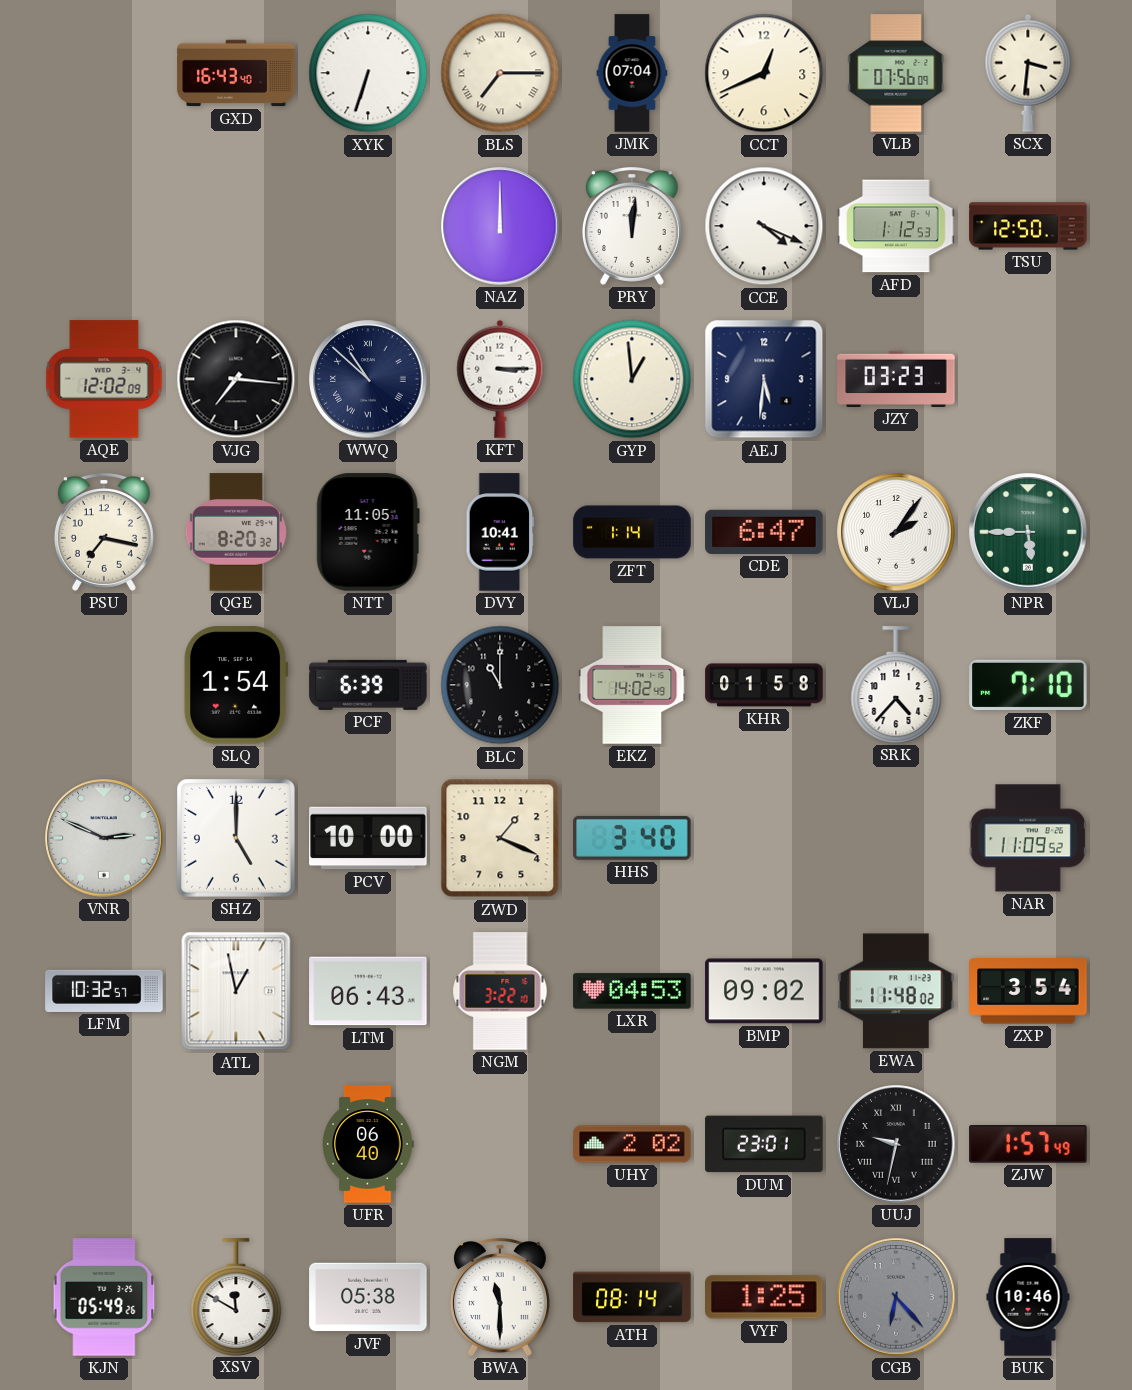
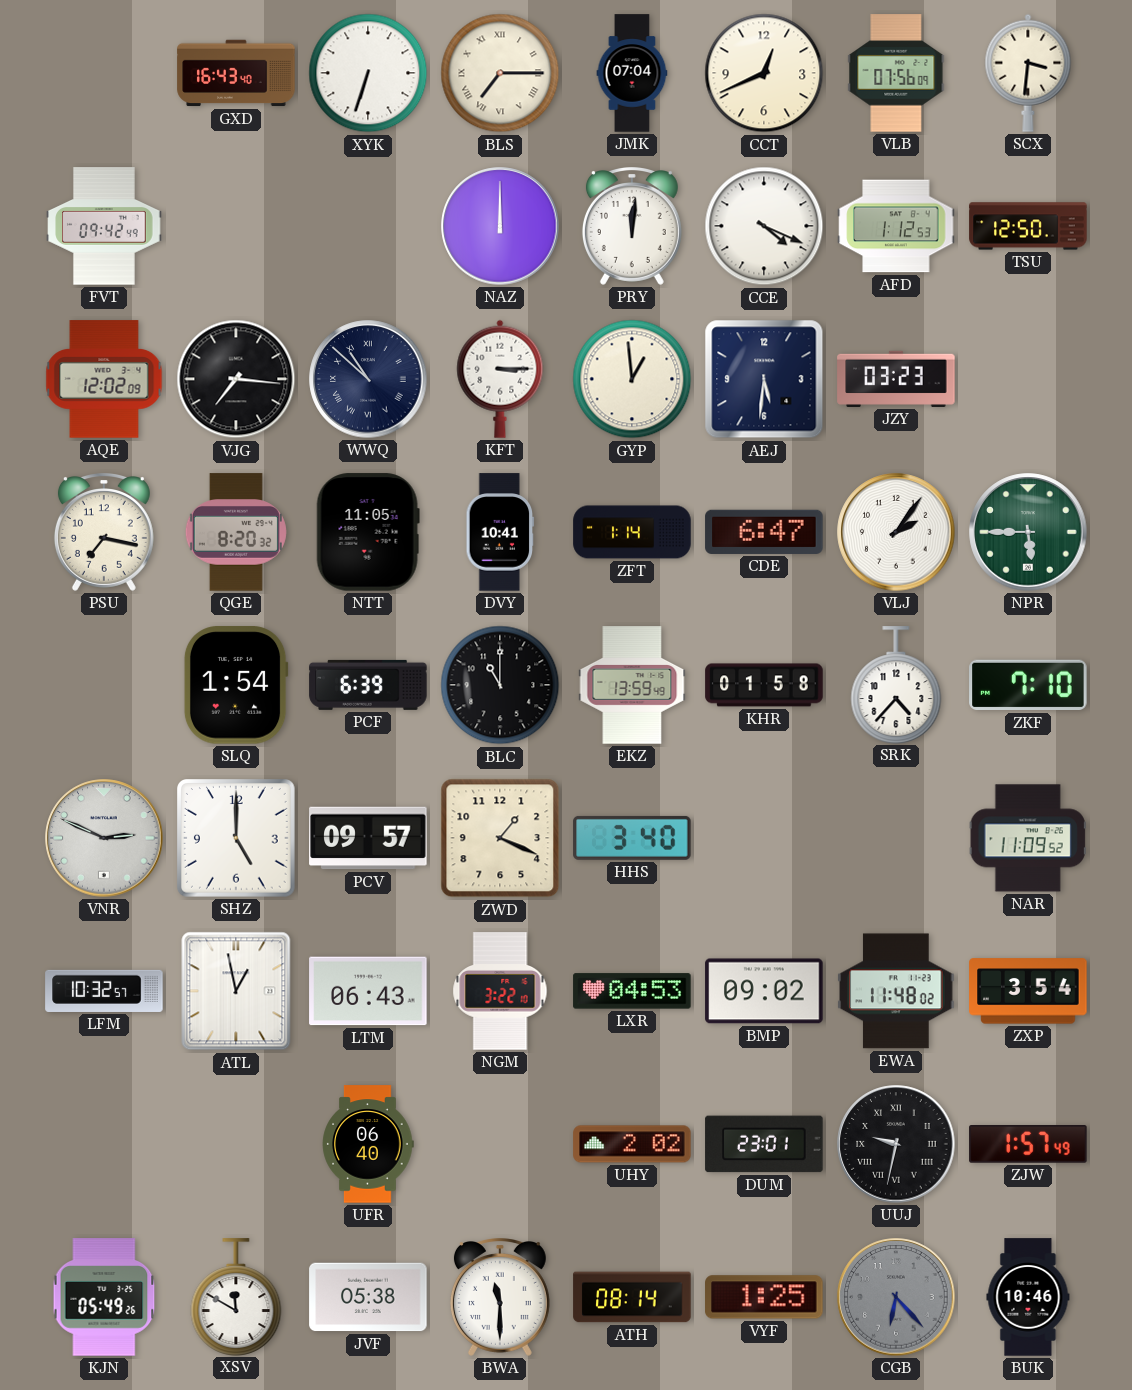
FVT: none -> 09:42
EKZ: 14:02 -> 13:59
PCV: 10:00 -> 09:57
